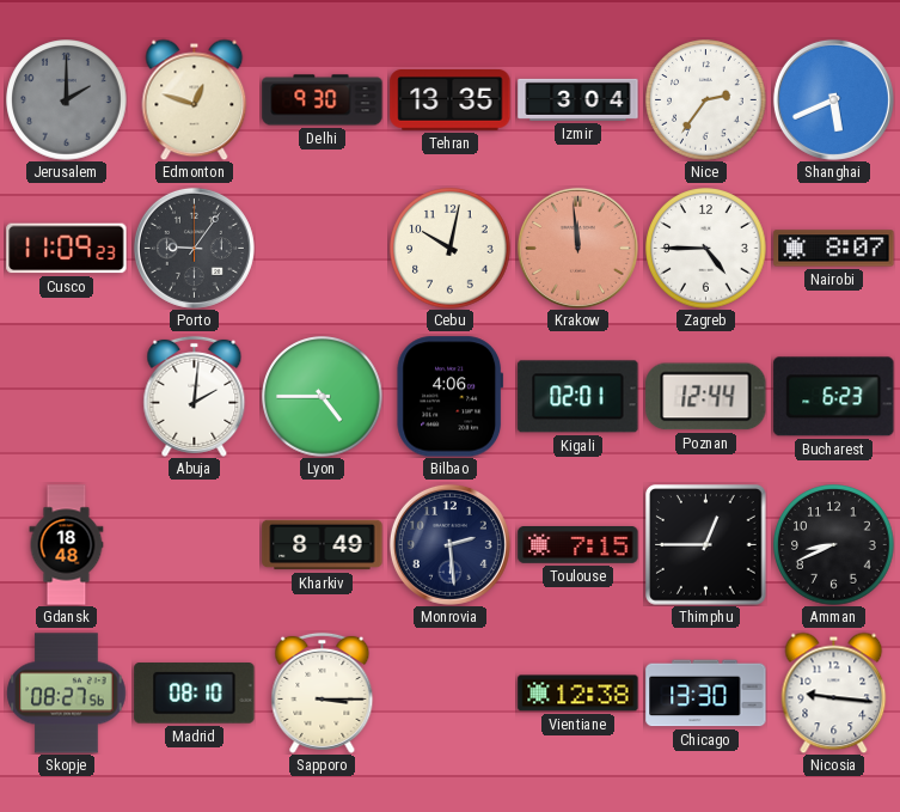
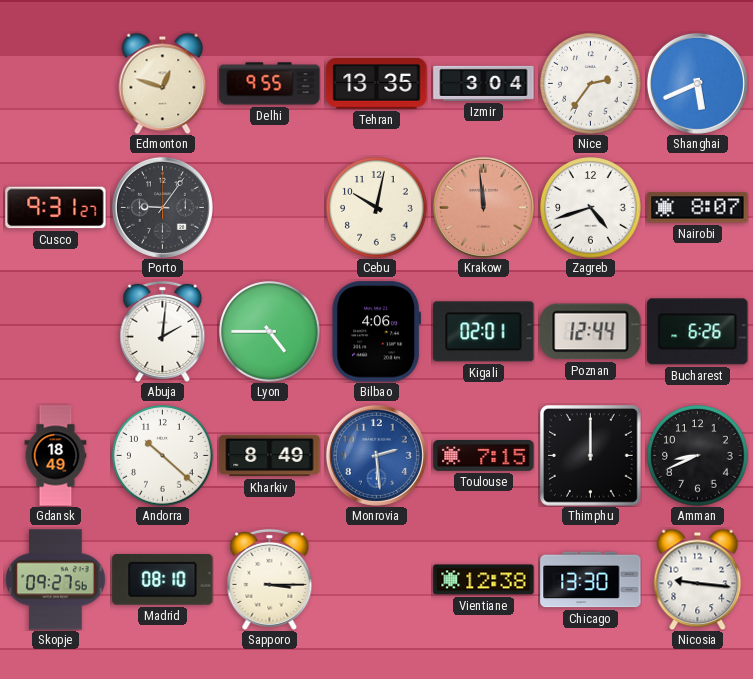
Jerusalem: 2:00 -> none
Delhi: 9:30 -> 9:55
Cusco: 11:09 -> 9:31
Zagreb: 4:45 -> 4:42
Bucharest: 6:23 -> 6:26
Gdansk: 18:48 -> 18:49
Andorra: none -> 10:22
Monrovia dial: navy -> blue
Thimphu: 12:45 -> 12:00
Skopje: 08:27 -> 09:27
